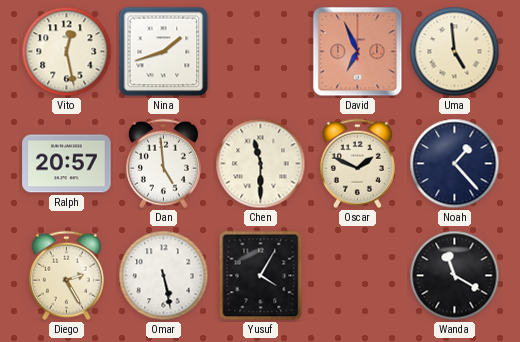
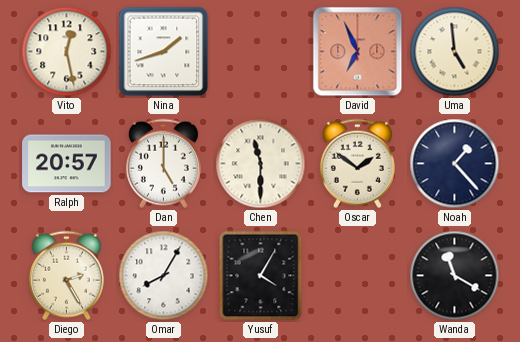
Dan: 4:59 -> 5:00
Oscar: 1:49 -> 1:51
Omar: 5:28 -> 8:05
